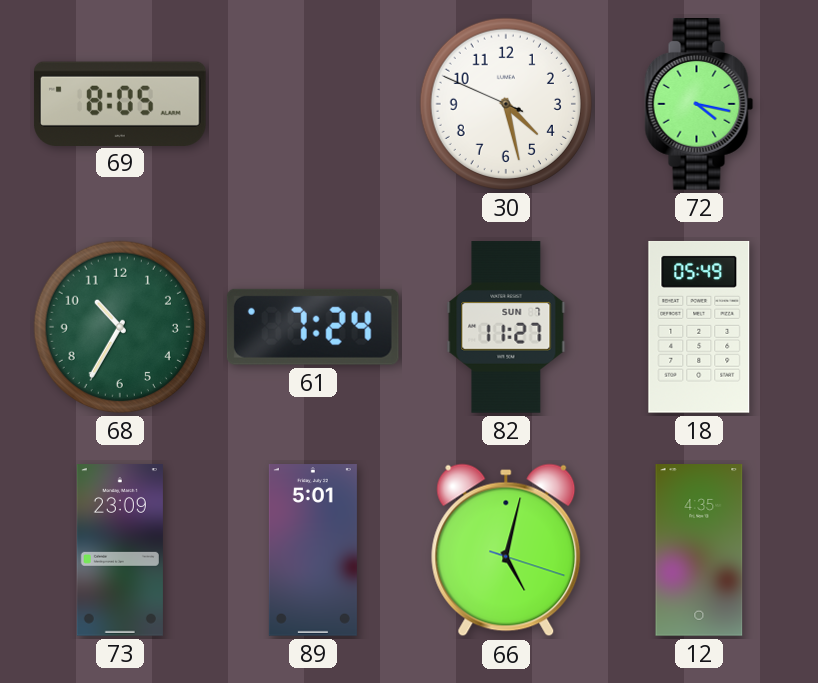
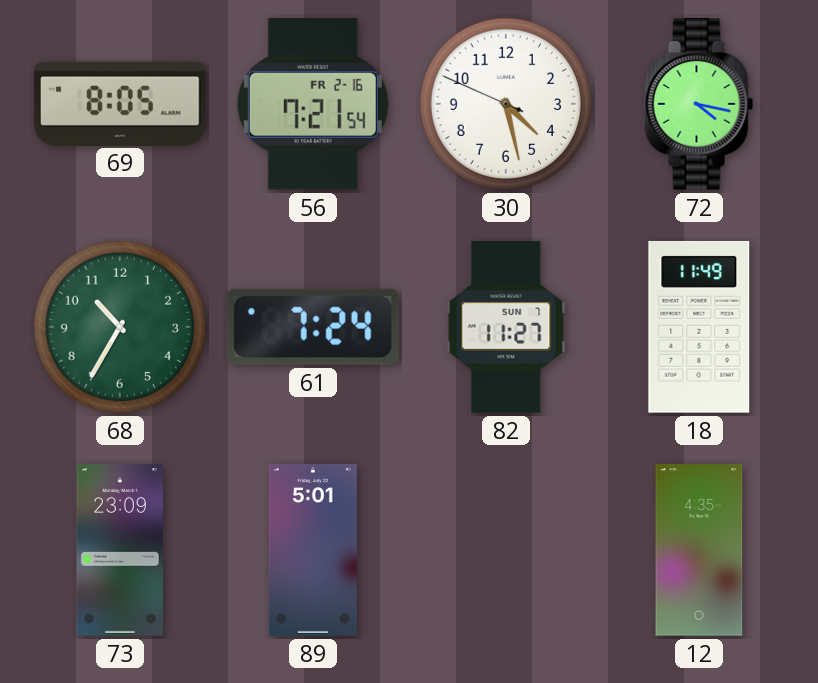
56: none -> 7:21
18: 05:49 -> 11:49
66: 5:02 -> none
